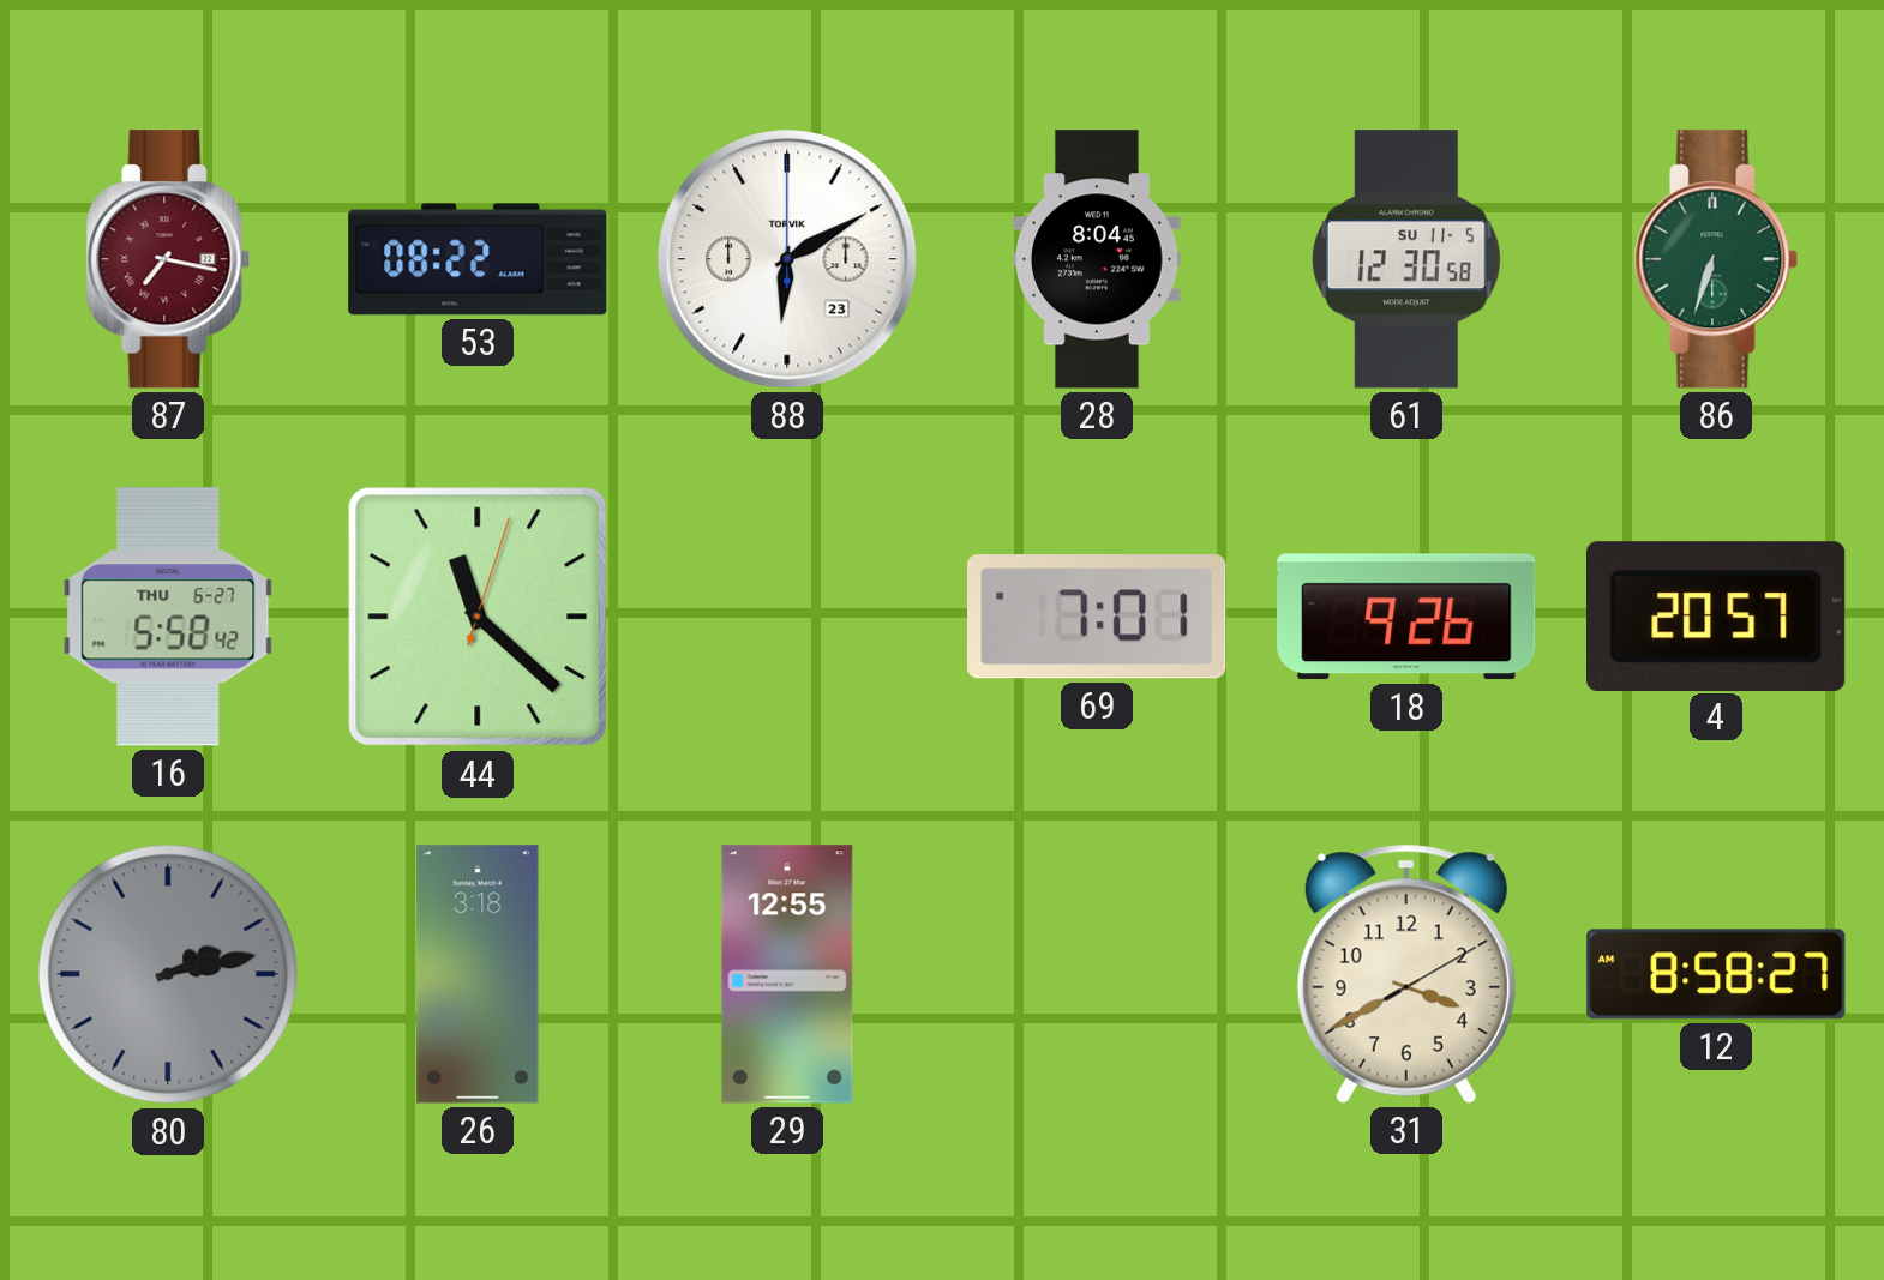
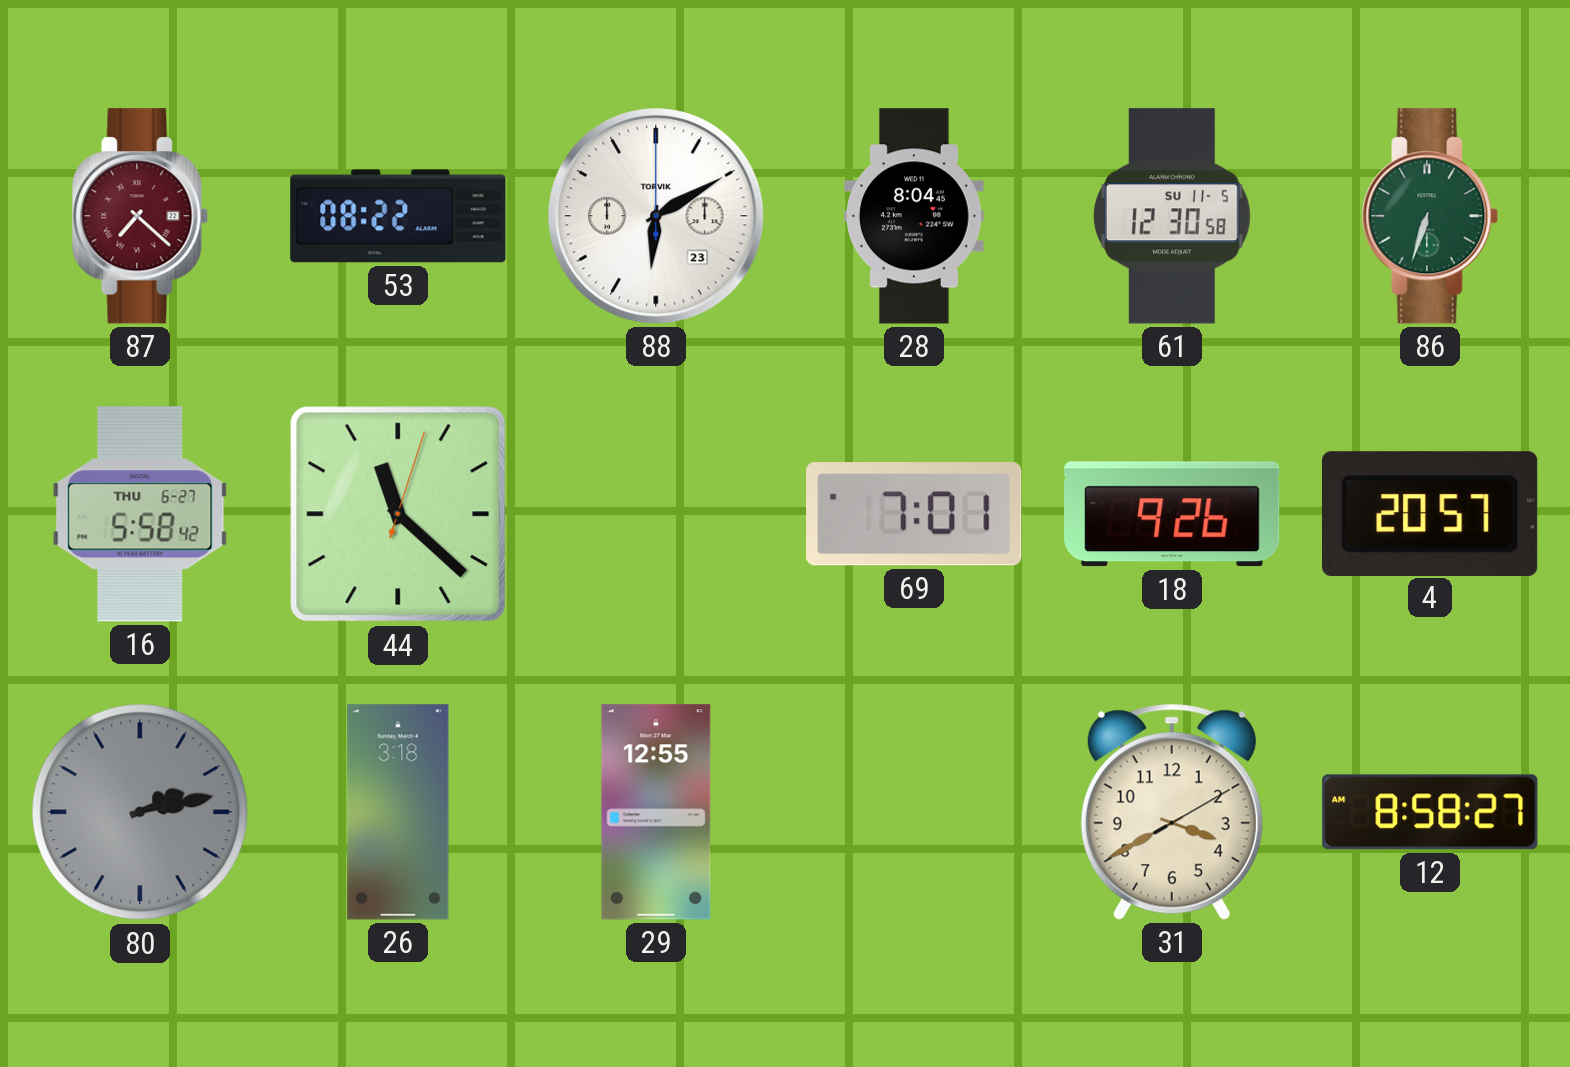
87: 7:17 -> 7:22
